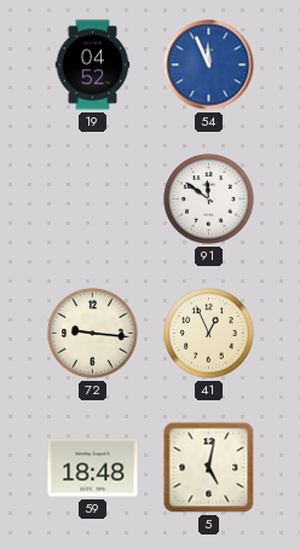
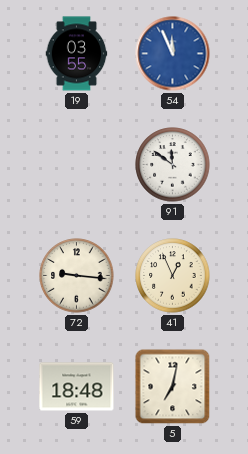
19: 04:52 -> 03:55
5: 5:02 -> 7:02
